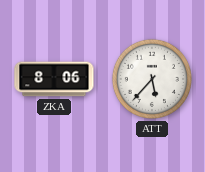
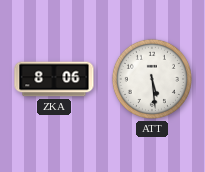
ATT: 5:37 -> 5:29
